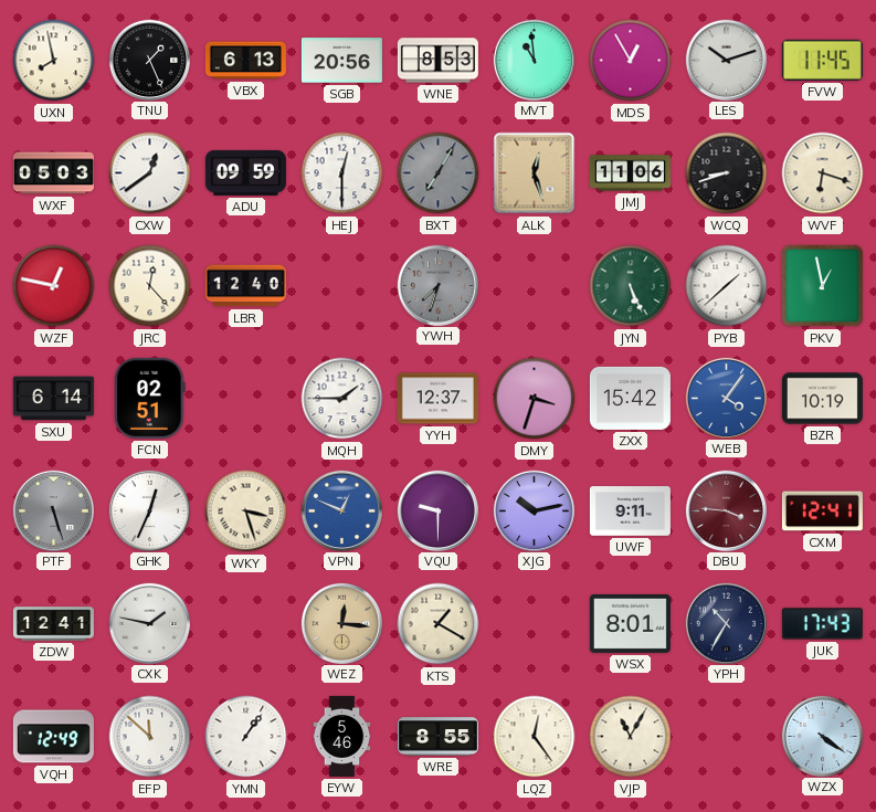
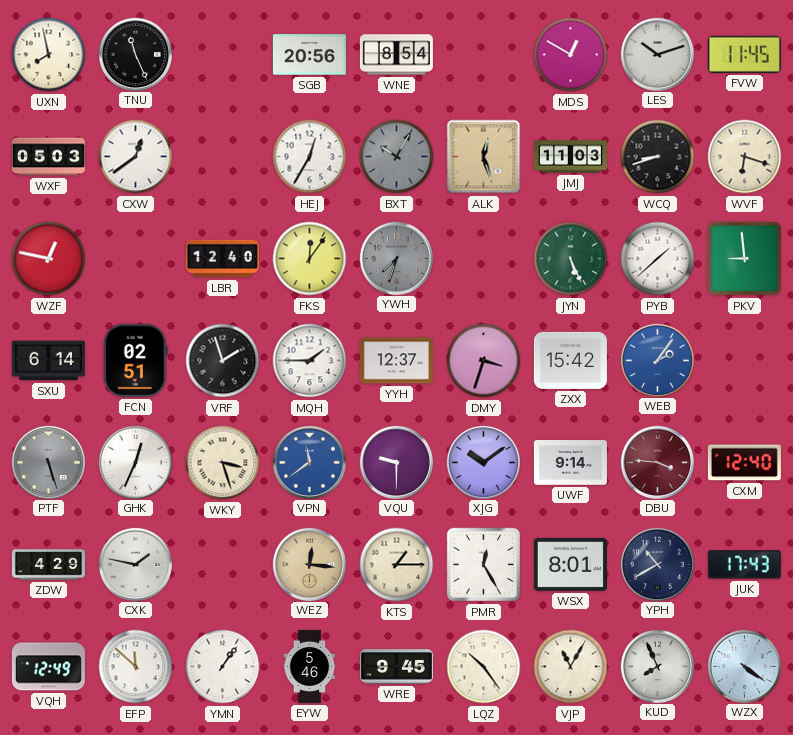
TNU: 1:26 -> 11:26
VBX: 6:13 -> none
WNE: 8:53 -> 8:54
MVT: 10:59 -> none
MDS: 12:55 -> 12:50
ADU: 09:59 -> none
HEJ: 12:30 -> 12:35
BXT: 7:05 -> 10:05
JMJ: 11:06 -> 11:03
JRC: 12:23 -> none
FKS: none -> 12:06
PKV: 12:58 -> 8:59
VRF: none -> 1:57
WEB: 4:06 -> 2:06
BZR: 10:19 -> none
VPN: 12:49 -> 11:39
XJG: 10:13 -> 10:09
UWF: 9:11 -> 9:14
CXM: 12:41 -> 12:40
ZDW: 12:41 -> 4:29
KTS: 1:20 -> 1:15
PMR: none -> 12:25
YPH: 10:35 -> 10:40
WRE: 8:55 -> 9:45
LQZ: 12:24 -> 10:24
KUD: none -> 7:56
